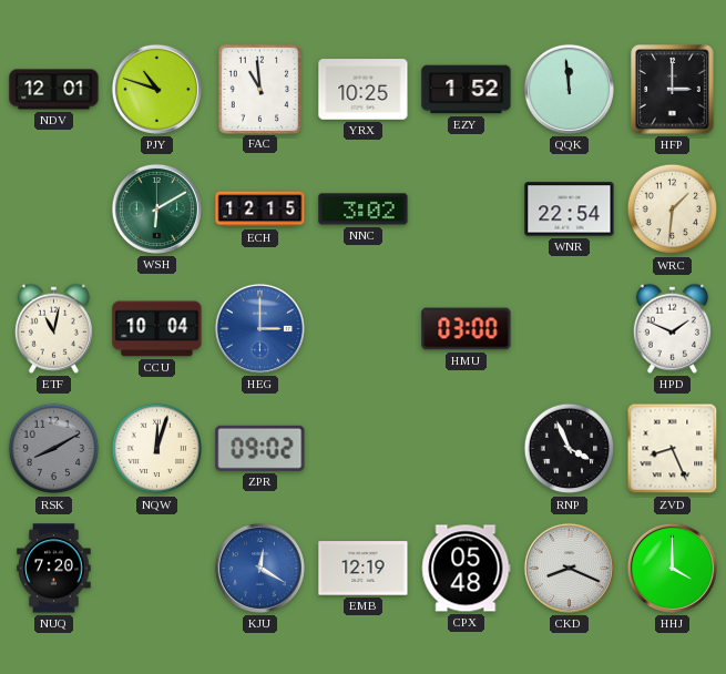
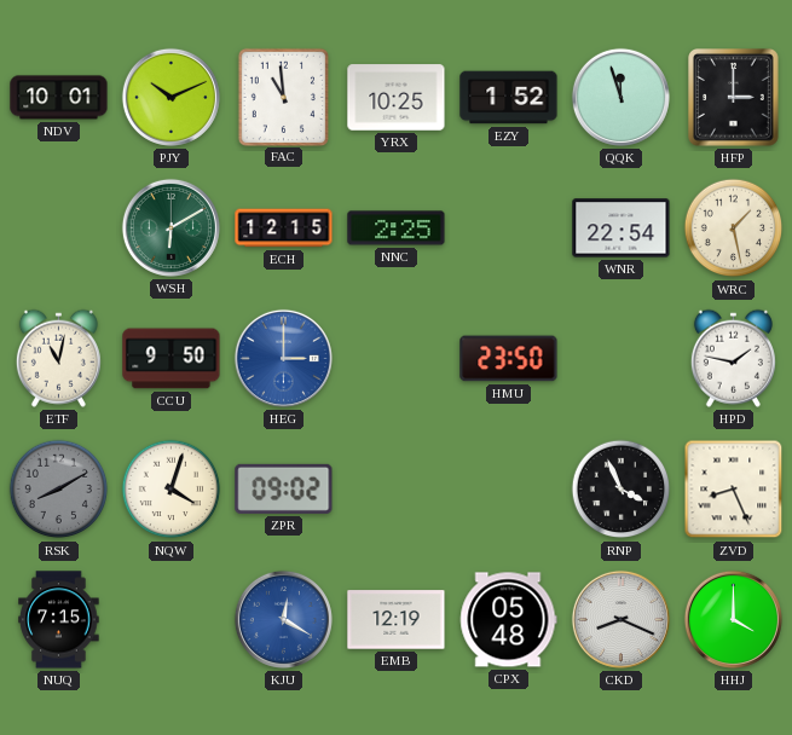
NDV: 12:01 -> 10:01
PJY: 10:48 -> 10:11
QQK: 11:59 -> 11:57
NNC: 3:02 -> 2:25
WRC: 1:31 -> 1:28
CCU: 10:04 -> 9:50
HMU: 03:00 -> 23:50
HPD: 1:49 -> 1:47
NQW: 12:03 -> 4:03
NUQ: 7:20 -> 7:15
